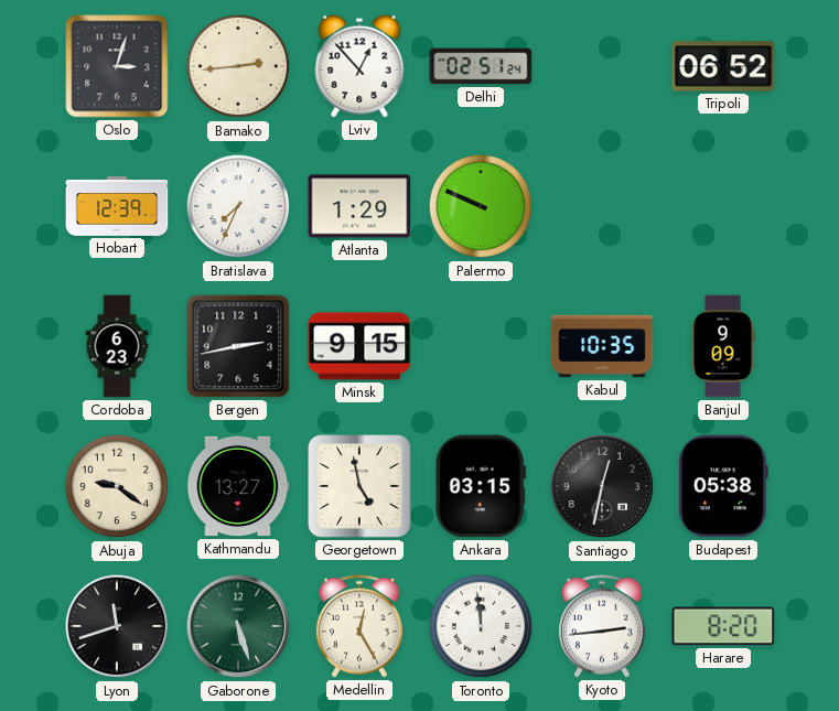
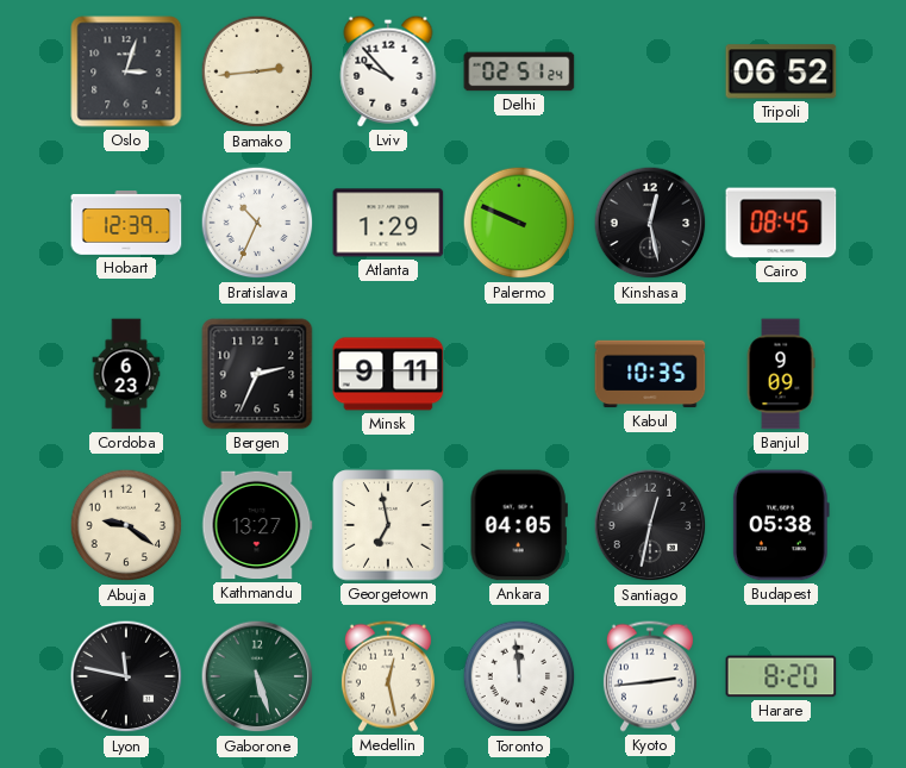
Lviv: 12:53 -> 9:53
Bratislava: 7:34 -> 10:34
Kinshasa: none -> 12:28
Cairo: none -> 08:45
Bergen: 2:43 -> 2:34
Minsk: 9:15 -> 9:11
Georgetown: 4:58 -> 6:58
Ankara: 03:15 -> 04:05
Lyon: 11:42 -> 11:47
Medellin: 12:25 -> 12:28
